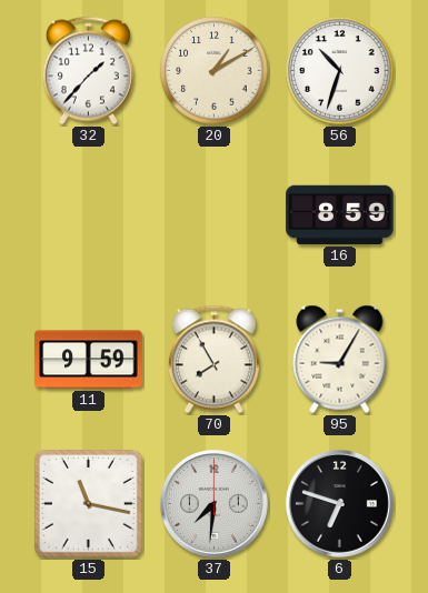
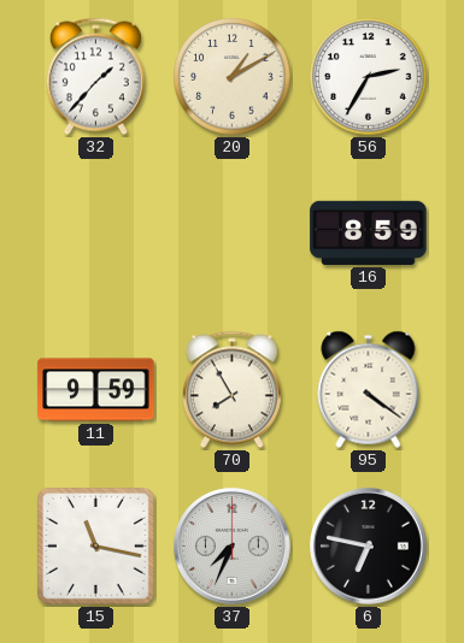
56: 10:33 -> 2:35
95: 9:05 -> 4:21
37: 7:31 -> 7:34
6: 6:48 -> 6:47
